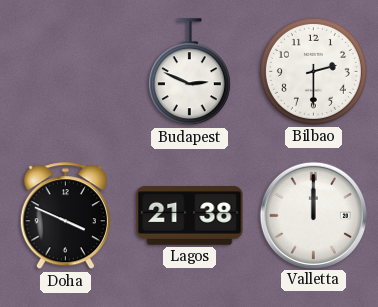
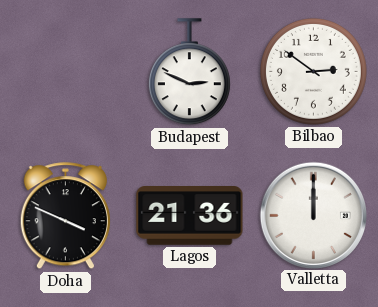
Bilbao: 2:30 -> 2:51
Lagos: 21:38 -> 21:36
